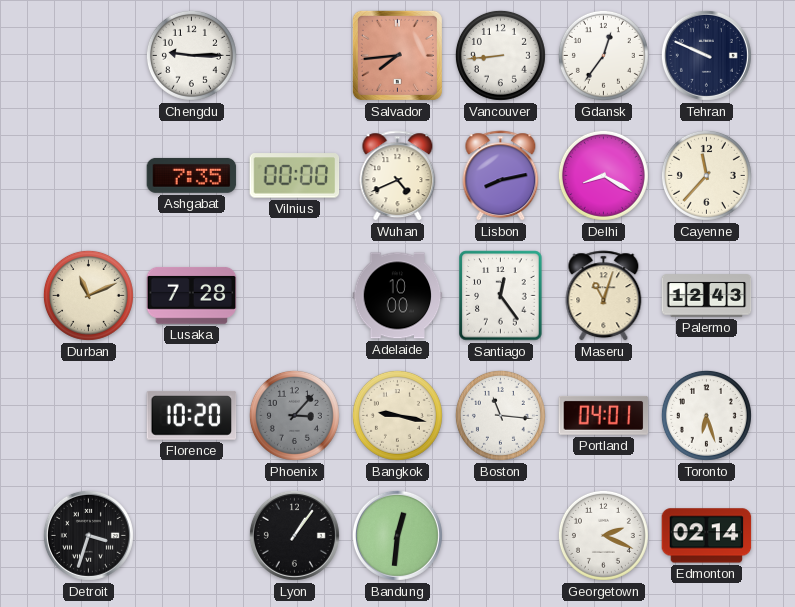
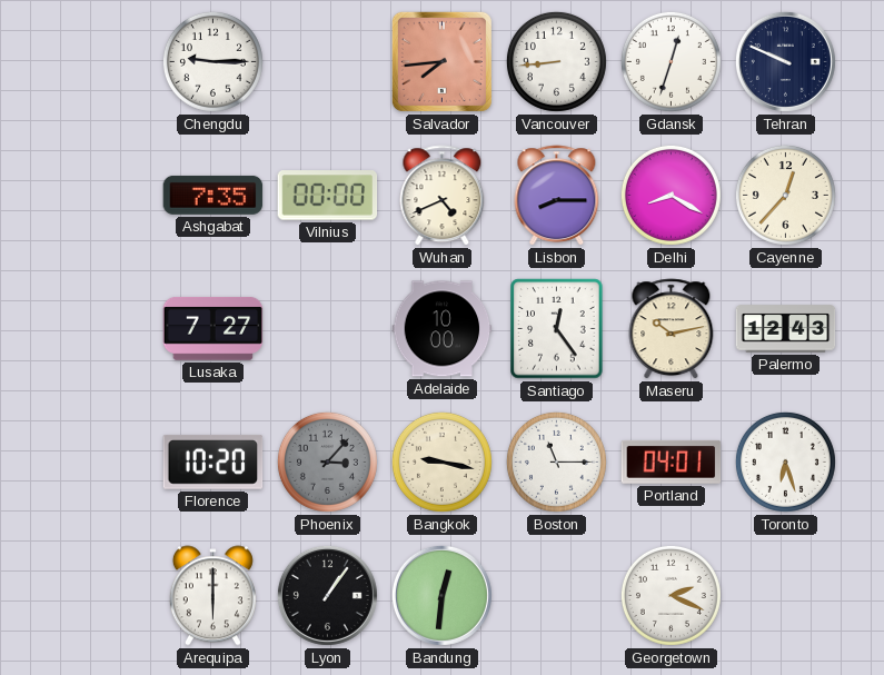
Gdansk: 12:36 -> 12:33
Lisbon: 8:13 -> 8:15
Cayenne: 11:37 -> 12:37
Durban: 11:11 -> none
Lusaka: 7:28 -> 7:27
Maseru: 11:03 -> 10:13
Boston: 11:16 -> 11:15
Detroit: 3:33 -> none
Arequipa: none -> 6:00
Edmonton: 02:14 -> none
